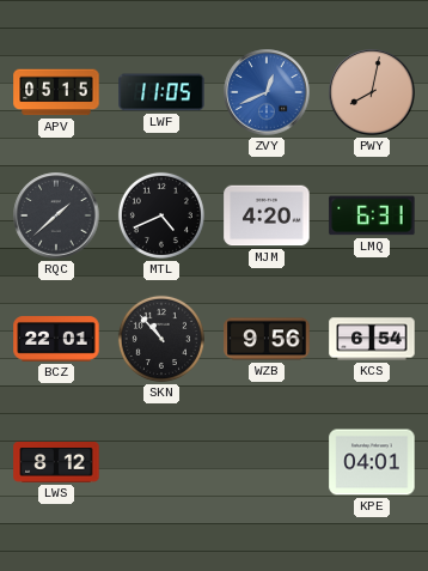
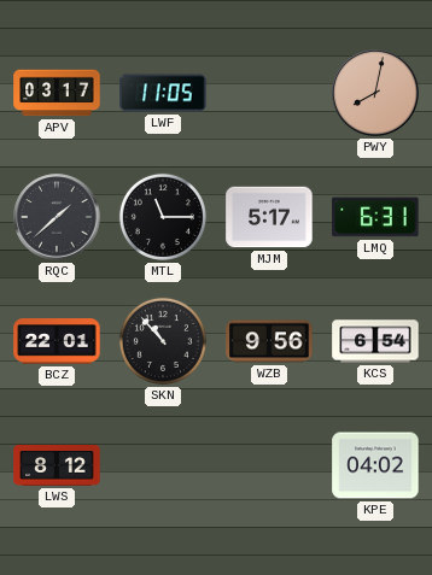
APV: 05:15 -> 03:17
ZVY: 12:41 -> none
MTL: 4:41 -> 11:15
MJM: 4:20 -> 5:17
KPE: 04:01 -> 04:02
